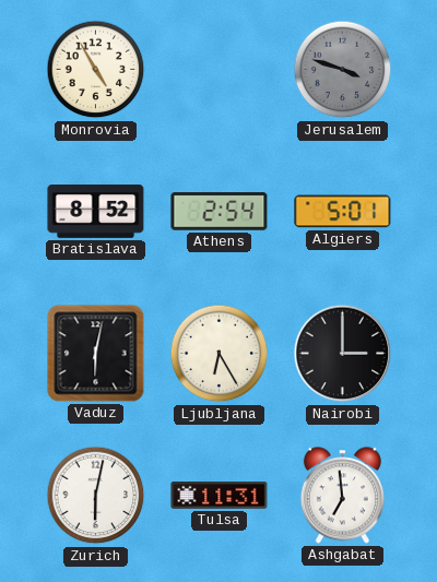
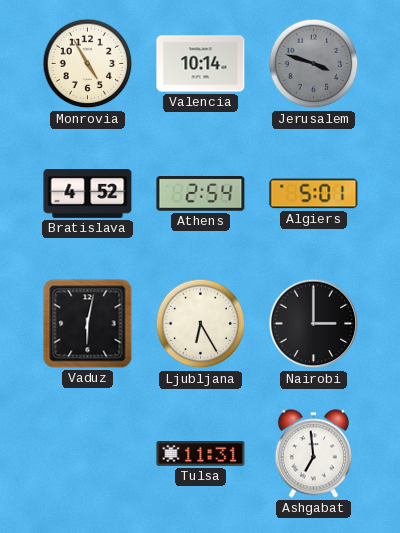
Valencia: none -> 10:14
Bratislava: 8:52 -> 4:52
Zurich: 6:02 -> none
